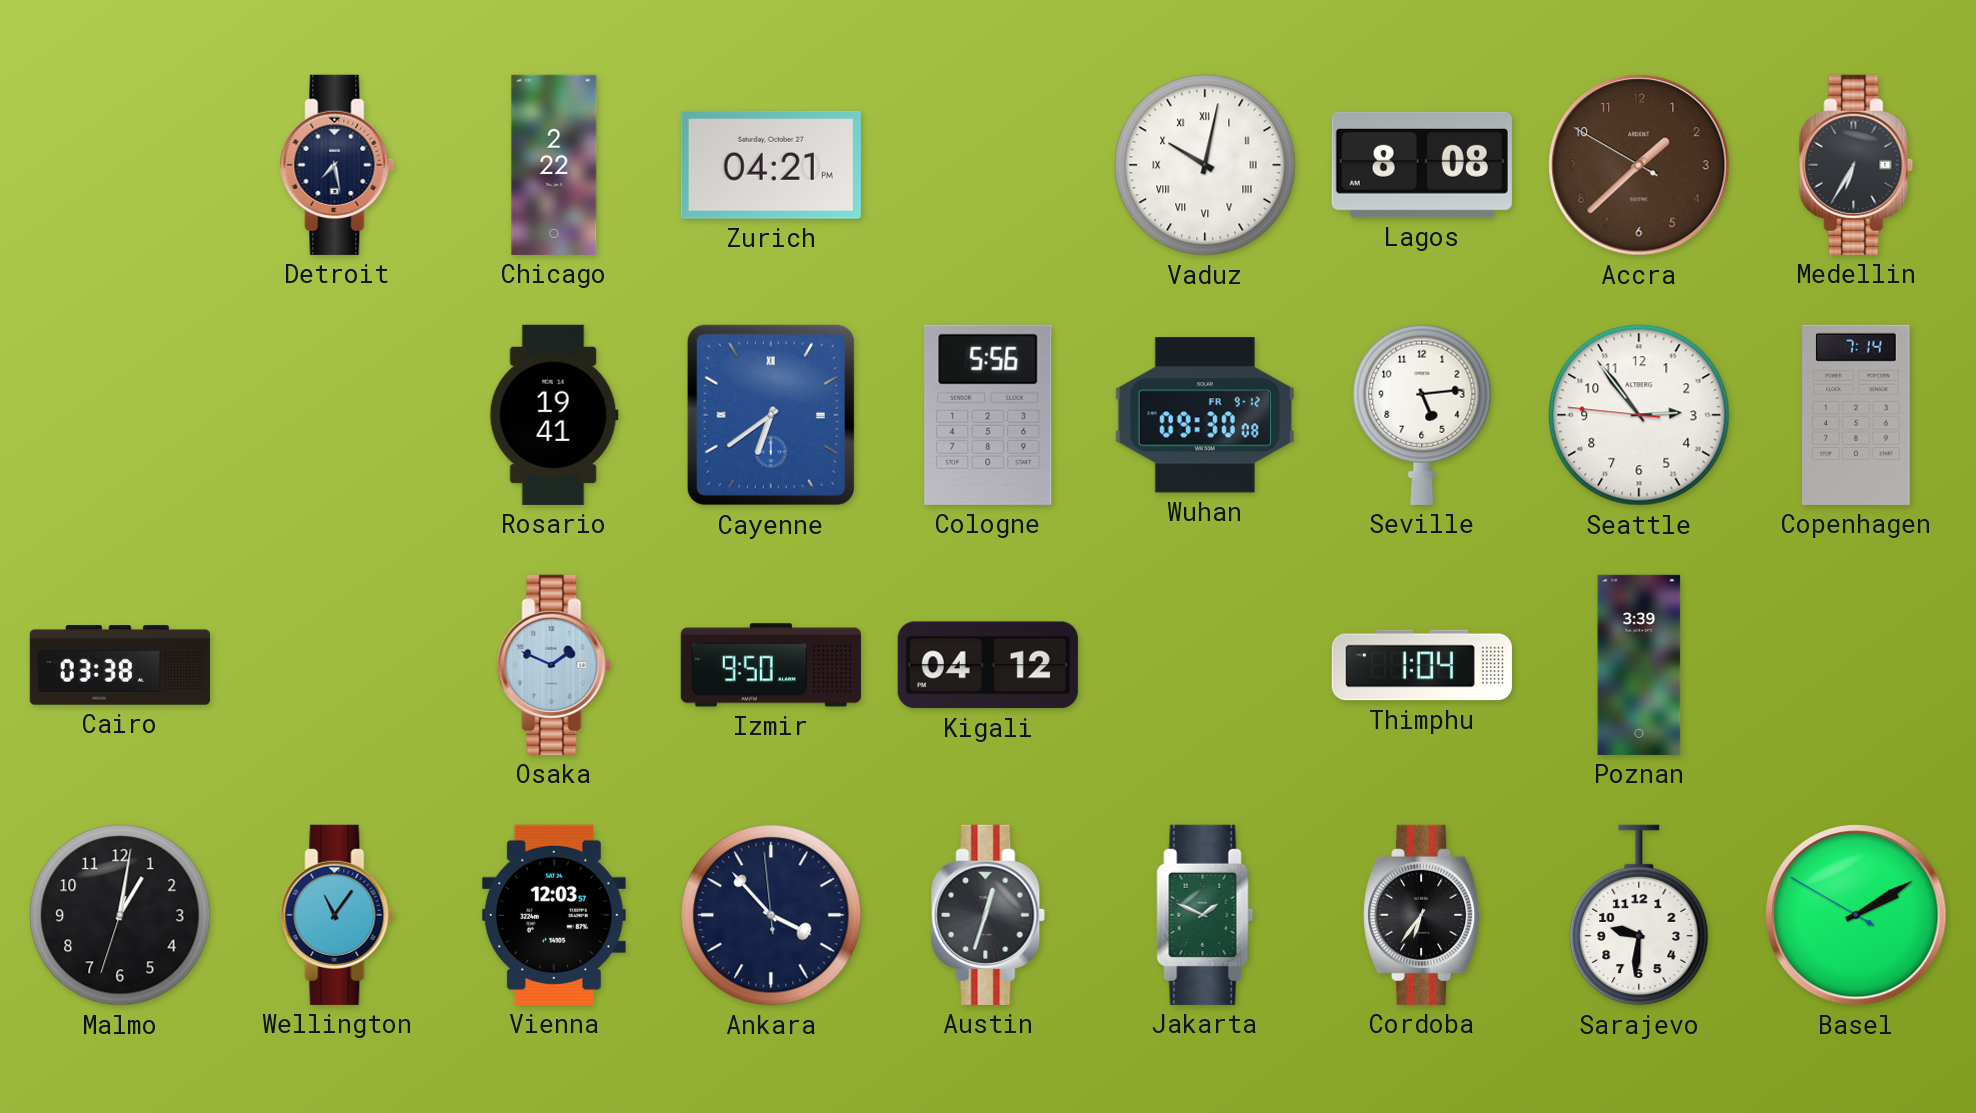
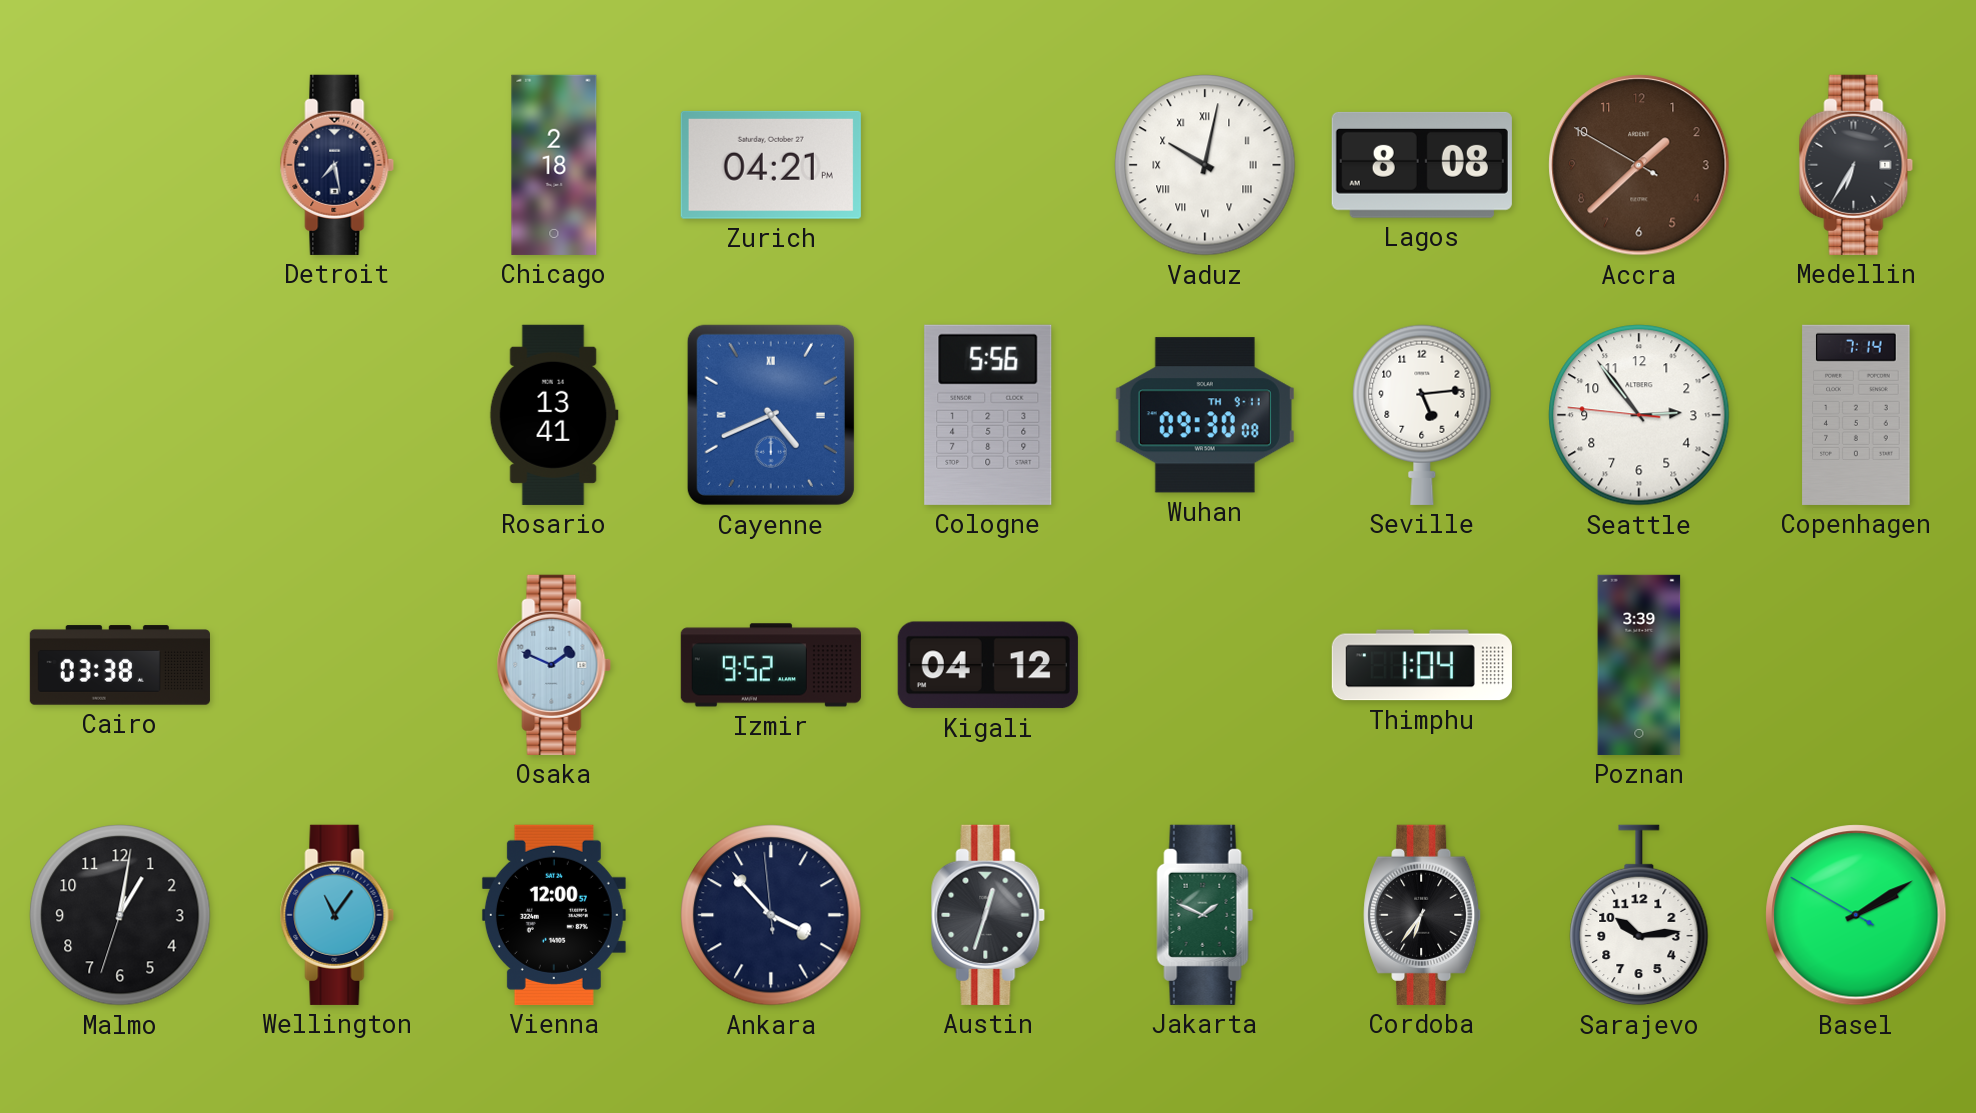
Chicago: 2:22 -> 2:18
Rosario: 19:41 -> 13:41
Cayenne: 6:39 -> 4:41
Wuhan date: FR 9-12 -> TH 9-11
Izmir: 9:50 -> 9:52
Vienna: 12:03 -> 12:00
Sarajevo: 9:31 -> 10:14
